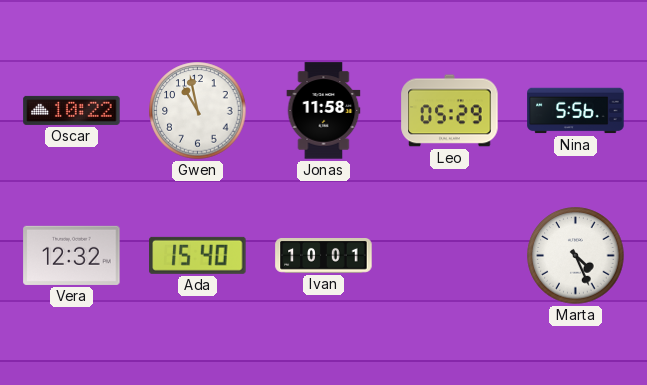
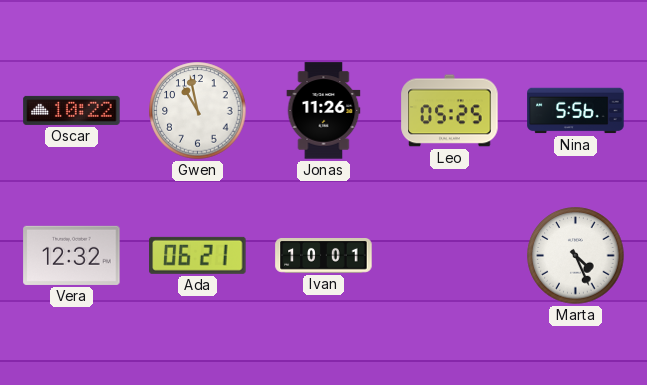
Jonas: 11:58 -> 11:26
Leo: 05:29 -> 05:25
Ada: 15:40 -> 06:21
